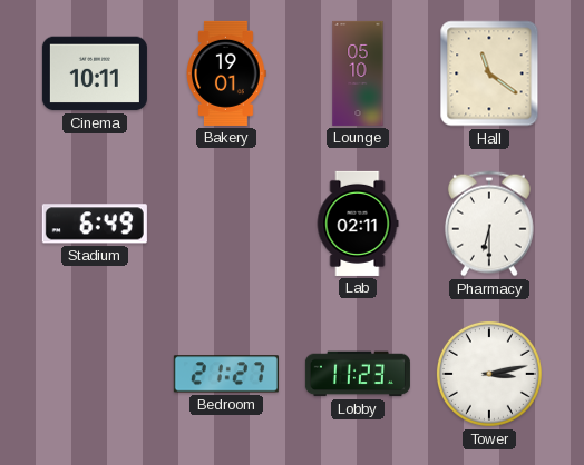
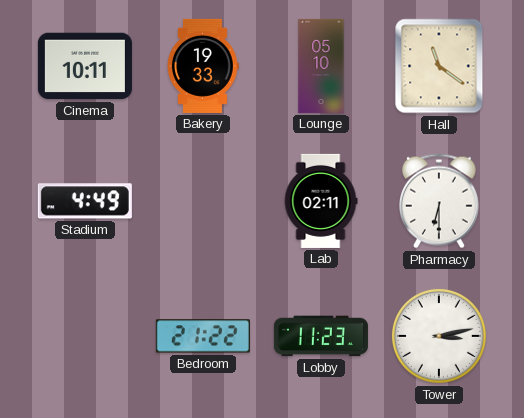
Bakery: 19:01 -> 19:33
Stadium: 6:49 -> 4:49
Bedroom: 21:27 -> 21:22
